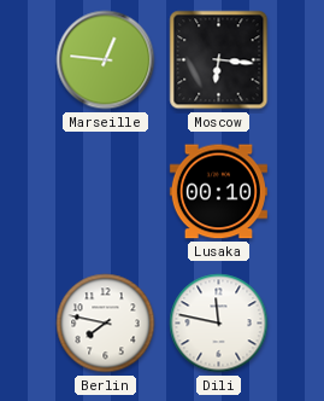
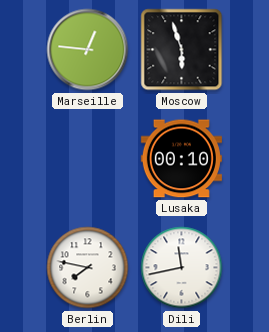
Moscow: 6:16 -> 5:57
Dili: 11:47 -> 11:43
